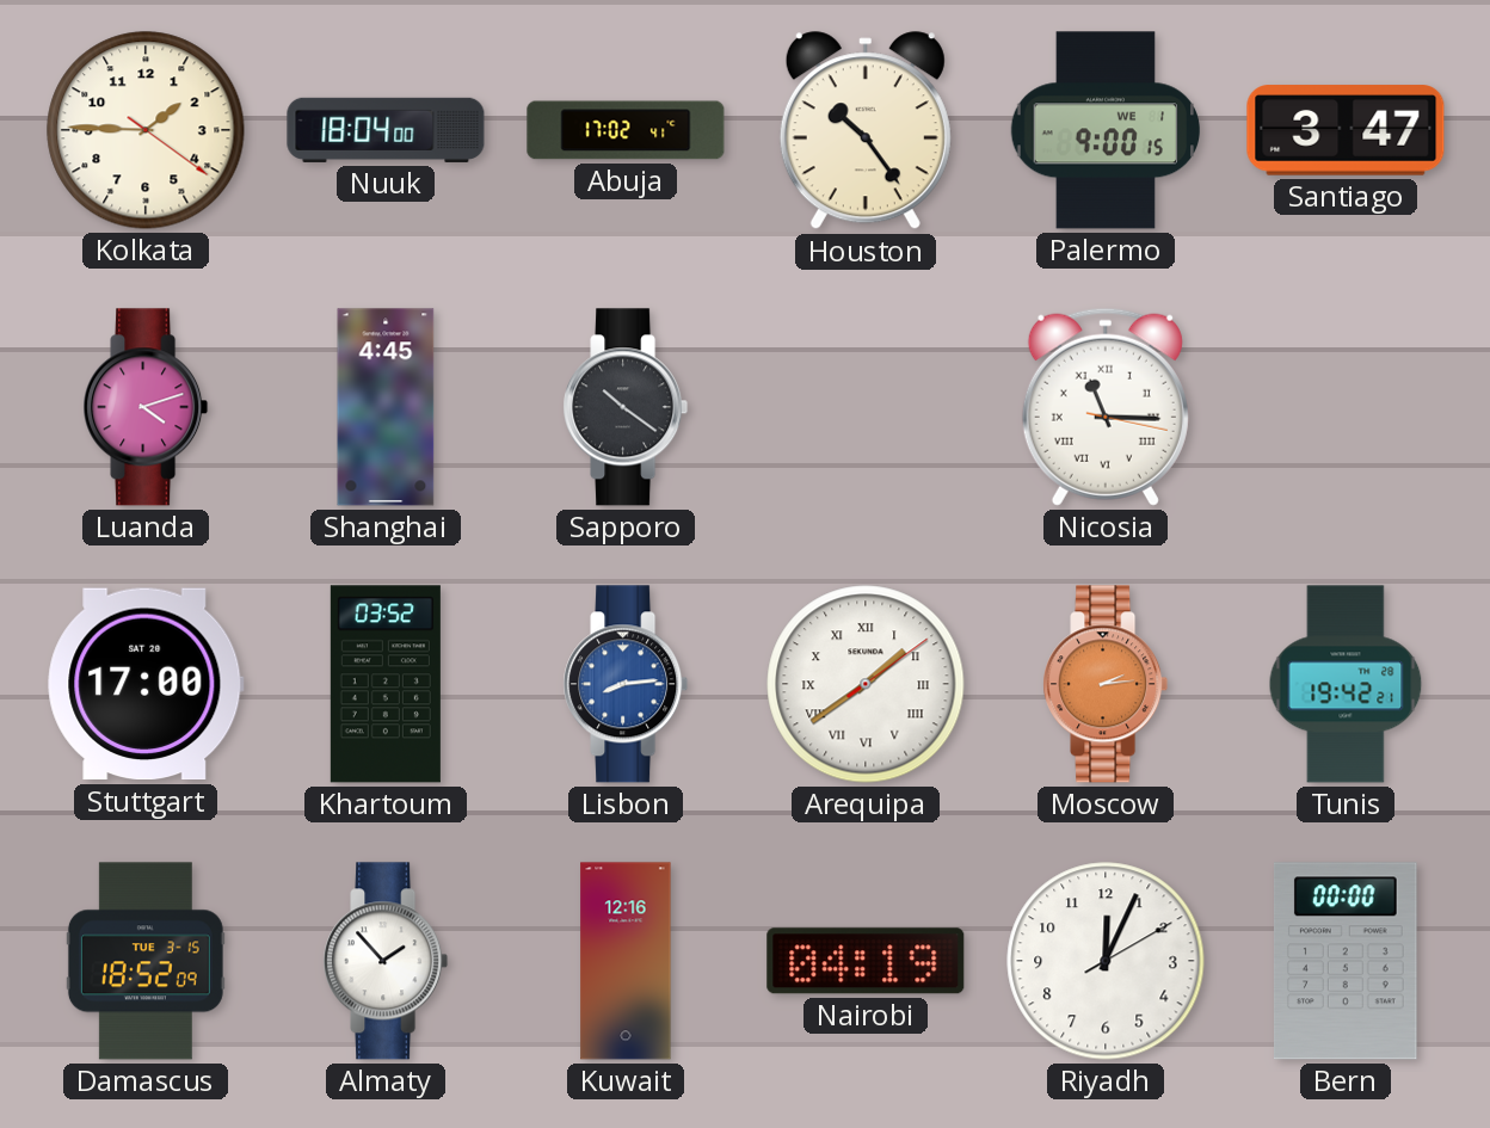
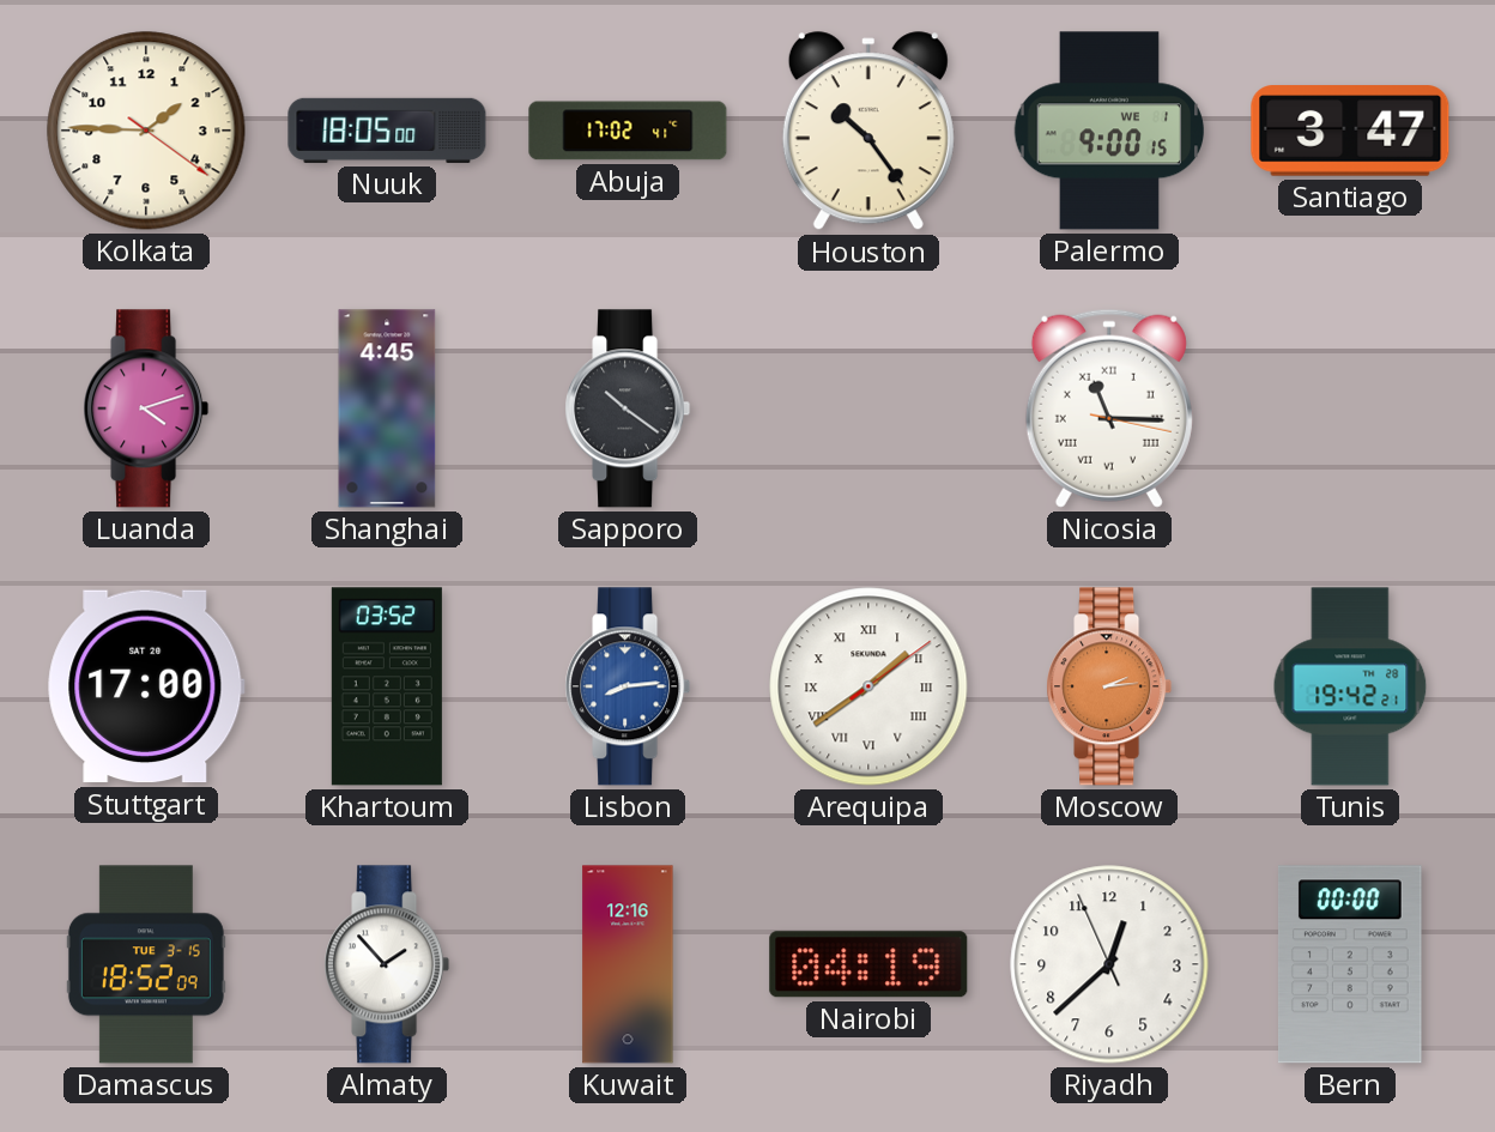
Nuuk: 18:04 -> 18:05
Riyadh: 12:04 -> 12:37
